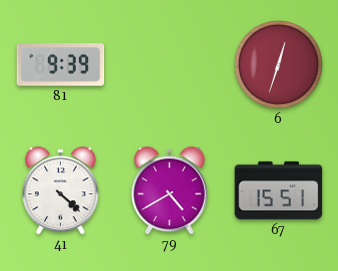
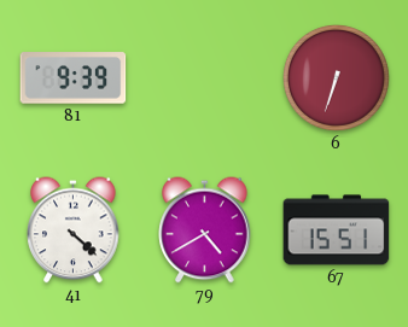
6: 12:33 -> 6:33
